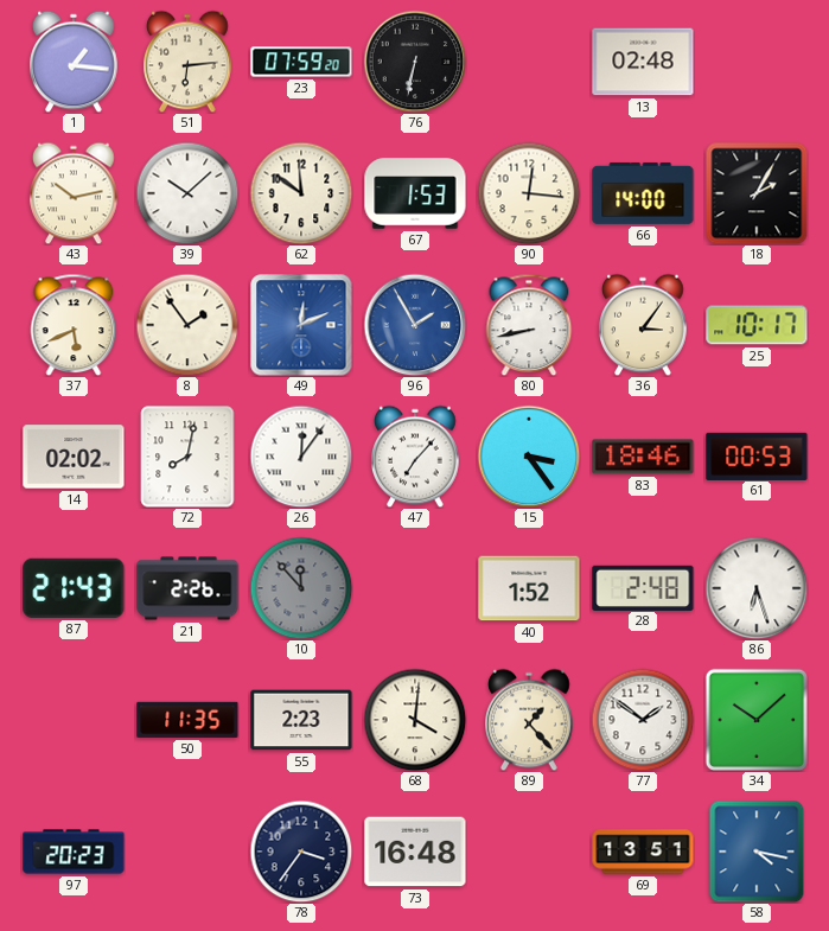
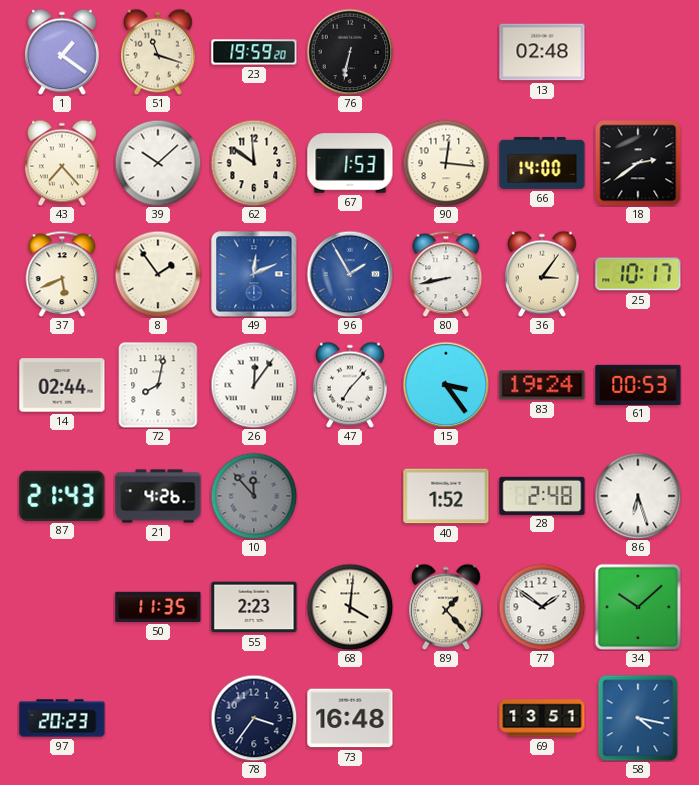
1: 1:16 -> 1:21
51: 6:14 -> 11:18
23: 07:59 -> 19:59
43: 10:13 -> 7:23
18: 2:05 -> 2:39
14: 02:02 -> 02:44
83: 18:46 -> 19:24
21: 2:26 -> 4:26
